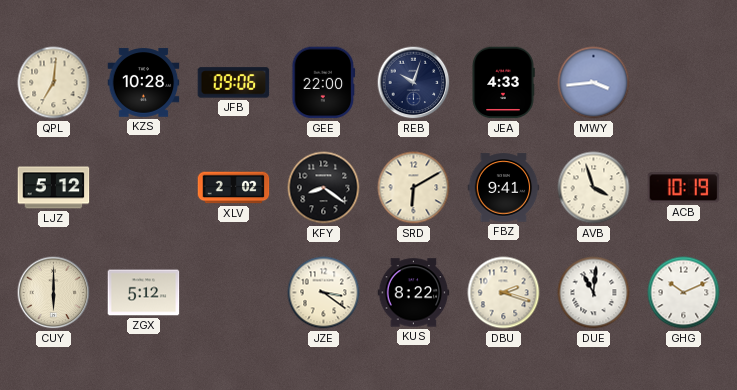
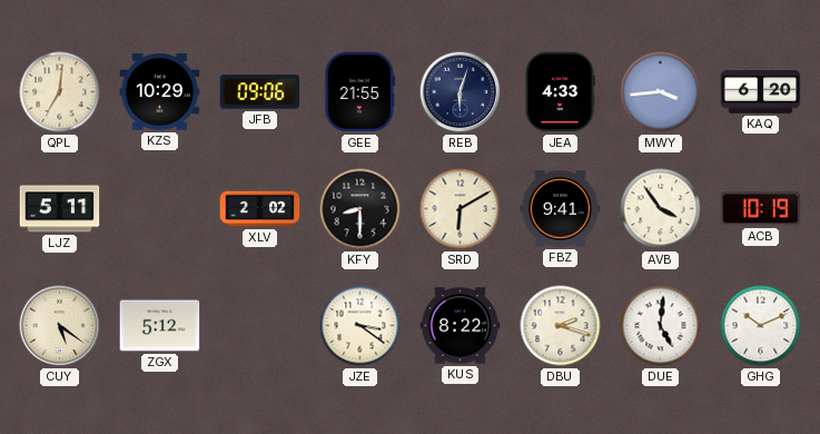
KZS: 10:28 -> 10:29
GEE: 22:00 -> 21:55
REB: 10:03 -> 6:03
KAQ: none -> 6:20
LJZ: 5:12 -> 5:11
KFY: 8:21 -> 8:30
AVB: 3:57 -> 3:54
CUY: 6:00 -> 5:21
DUE: 11:01 -> 5:01
